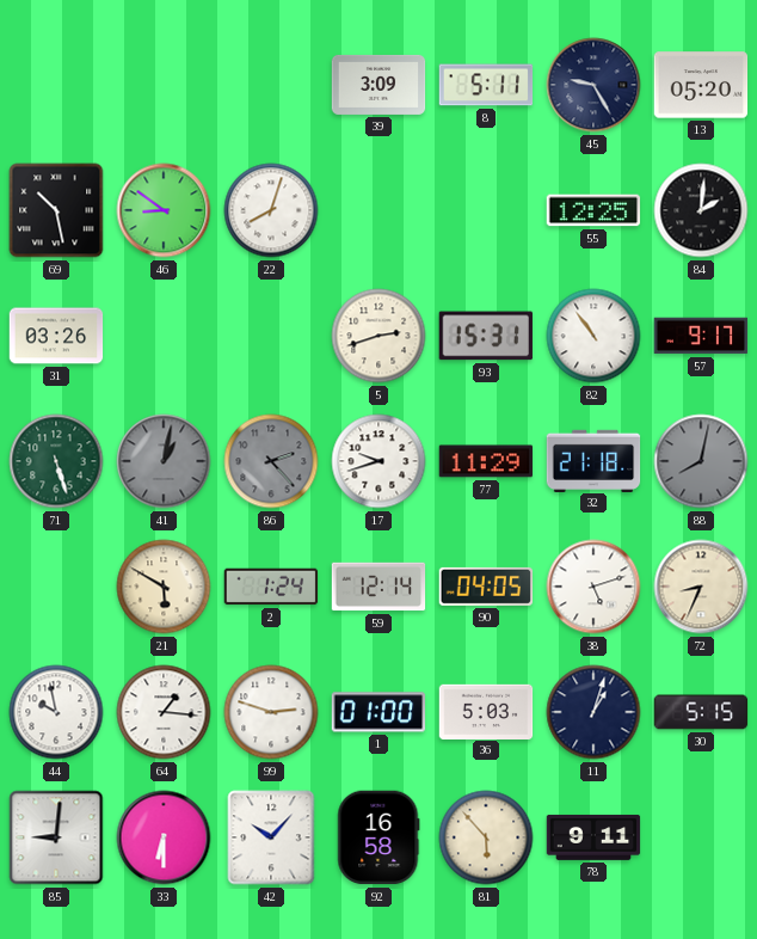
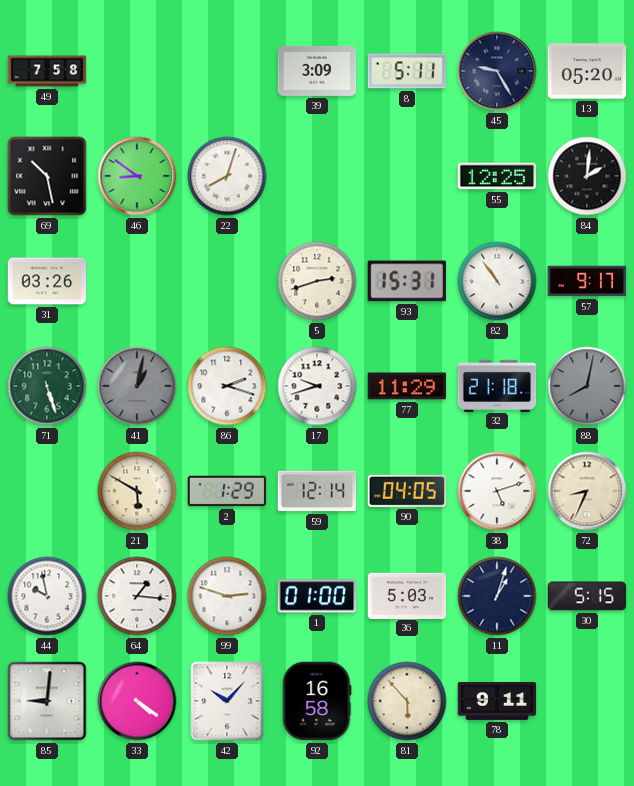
49: none -> 7:58
86: 2:23 -> 2:18
86 dial: grey -> white
2: 1:24 -> 1:29
33: 6:30 -> 4:21
